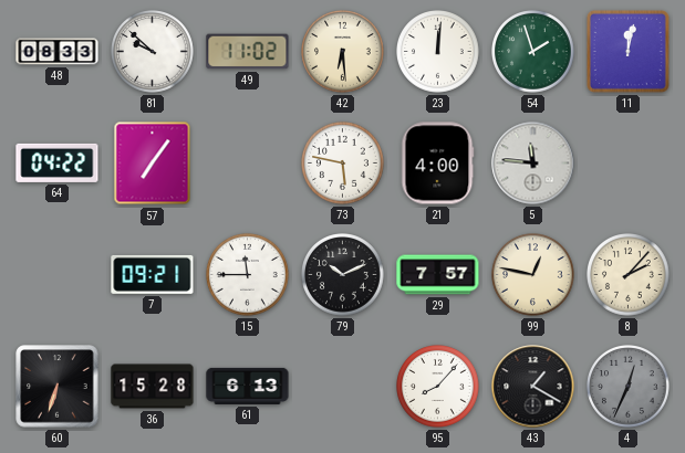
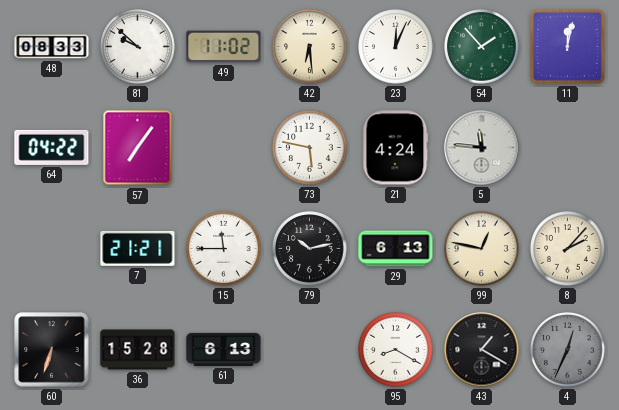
23: 12:01 -> 12:04
54: 1:57 -> 1:53
21: 4:00 -> 4:24
7: 09:21 -> 21:21
79: 10:11 -> 10:13
29: 7:57 -> 6:13
95: 8:07 -> 8:20
